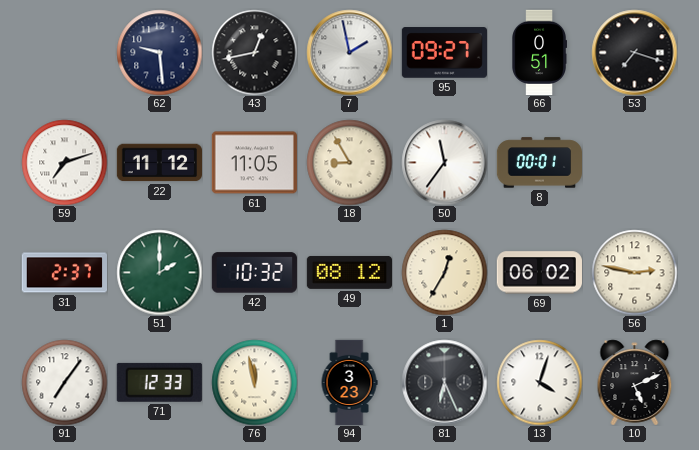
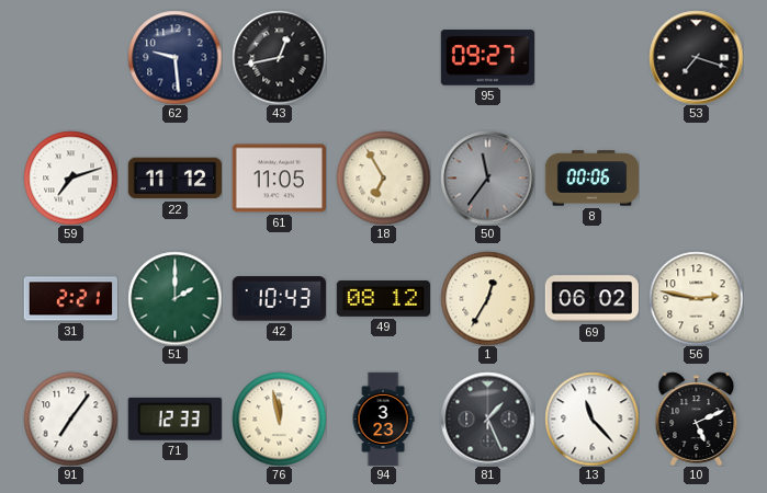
7: 1:58 -> none
66: 0:51 -> none
18: 8:55 -> 6:55
50 dial: white -> grey
8: 00:01 -> 00:06
31: 2:37 -> 2:21
42: 10:32 -> 10:43
81: 6:26 -> 1:26
13: 4:03 -> 11:23
